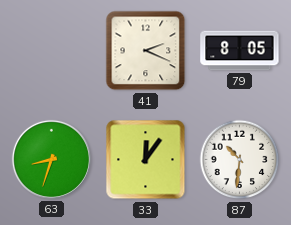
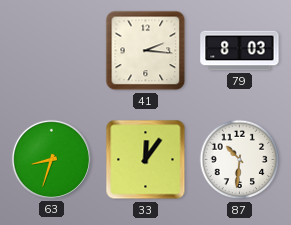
41: 2:19 -> 2:16
79: 8:05 -> 8:03
